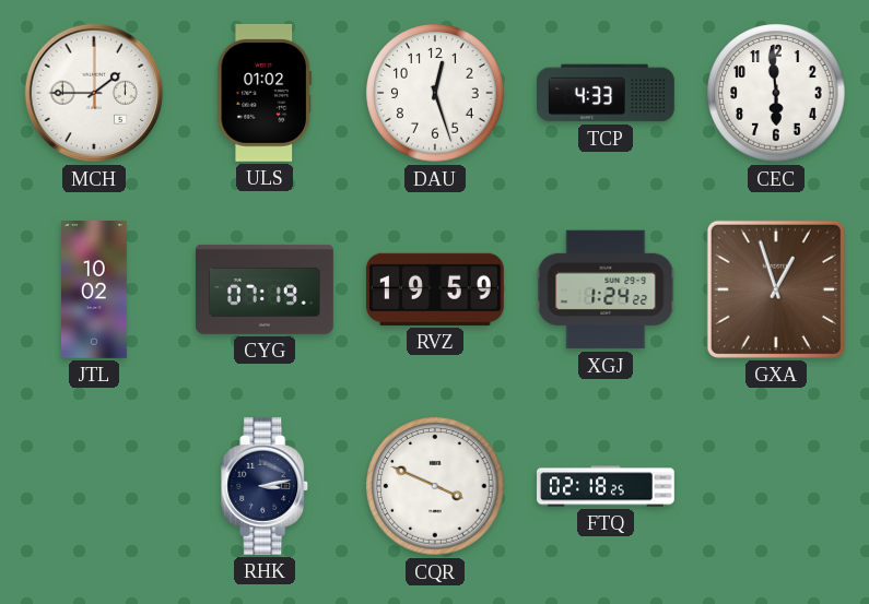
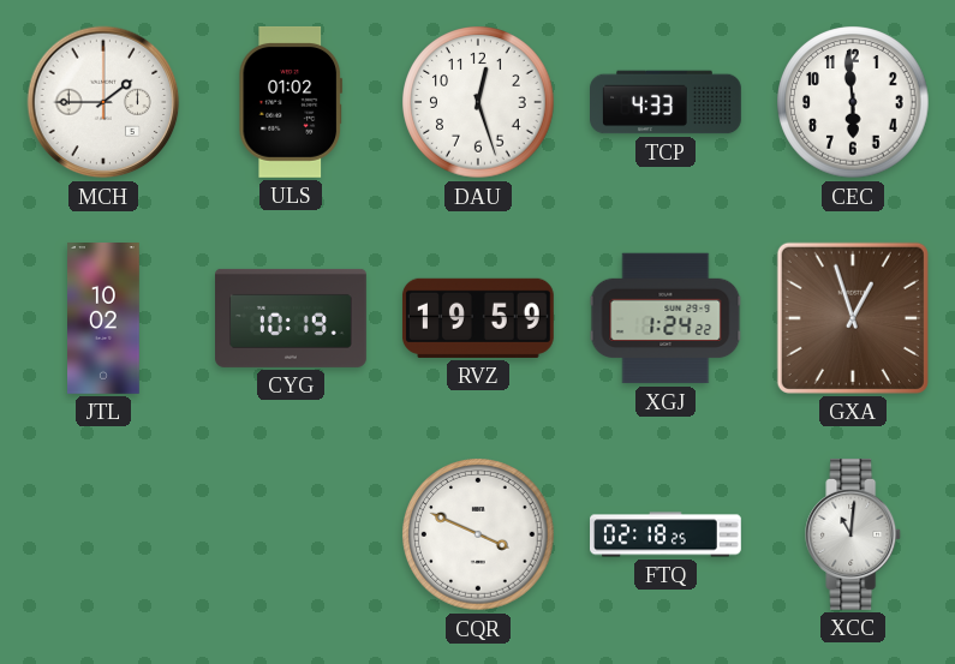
CYG: 07:19 -> 10:19
RHK: 3:13 -> none
XCC: none -> 11:01
